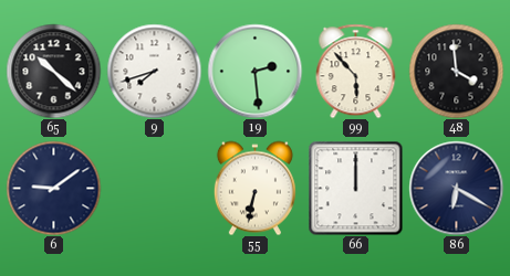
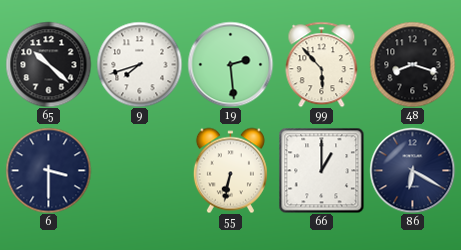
48: 3:59 -> 8:18
6: 9:09 -> 3:30
66: 12:00 -> 1:00
